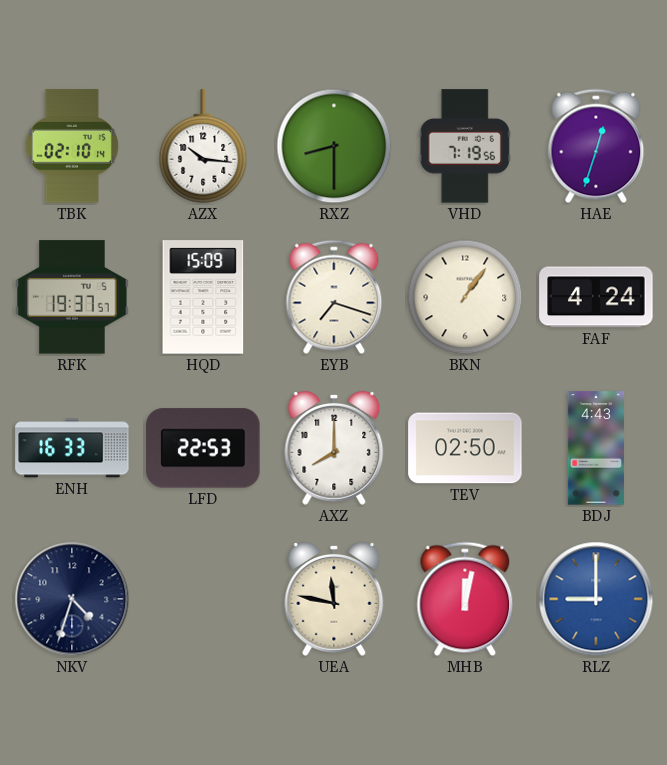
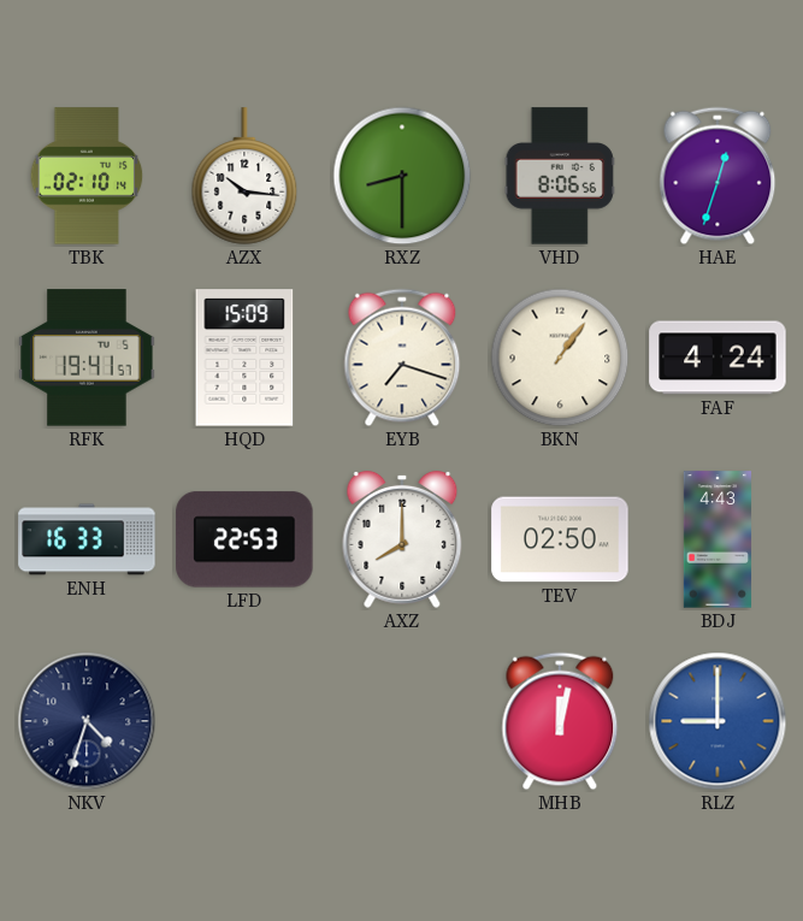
VHD: 7:19 -> 8:06
RFK: 19:37 -> 19:41
UEA: 11:47 -> none
